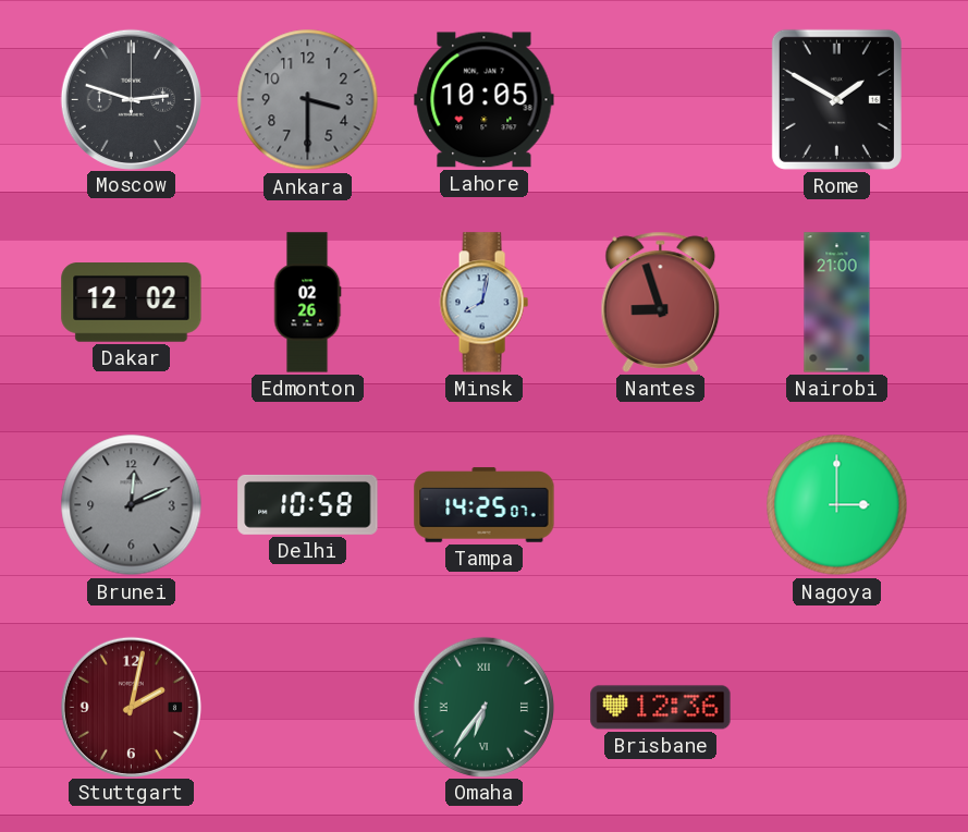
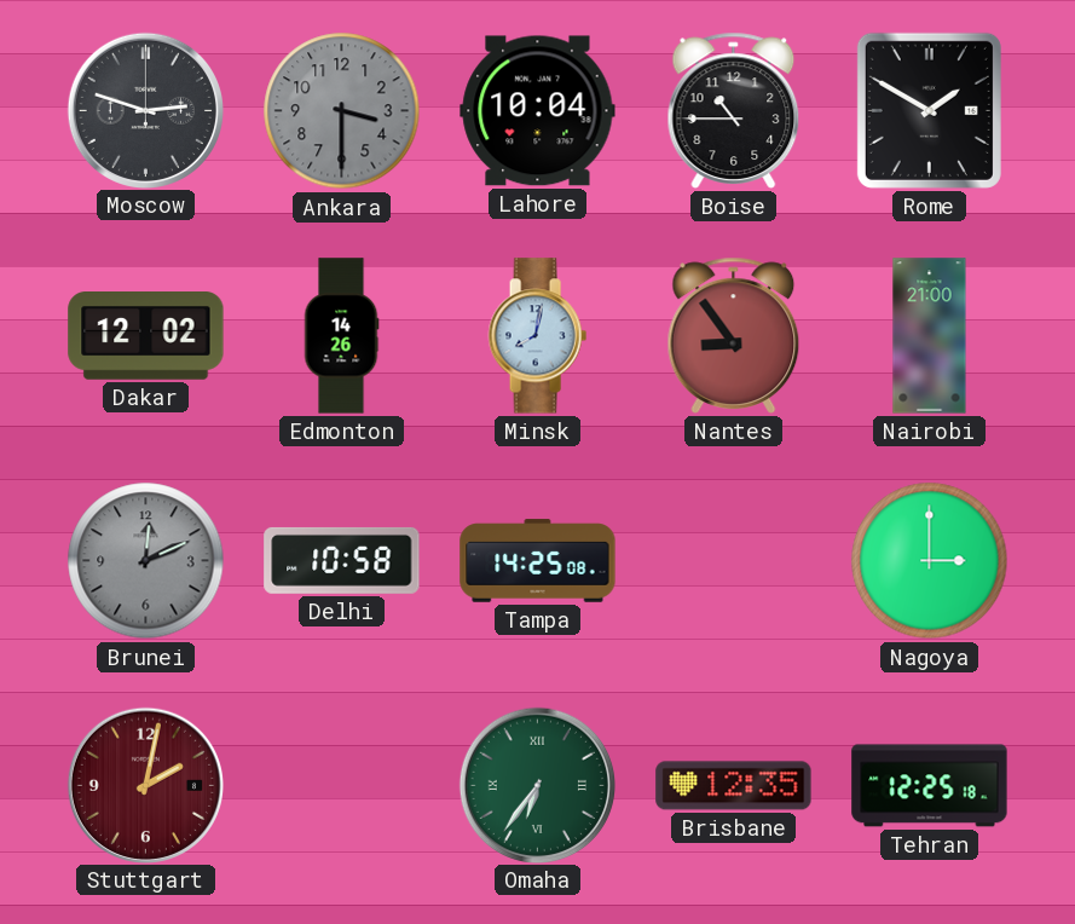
Lahore: 10:05 -> 10:04
Boise: none -> 10:45
Edmonton: 02:26 -> 14:26
Nantes: 8:57 -> 8:54
Tampa: 14:25:07 -> 14:25:08
Brisbane: 12:36 -> 12:35
Tehran: none -> 12:25
